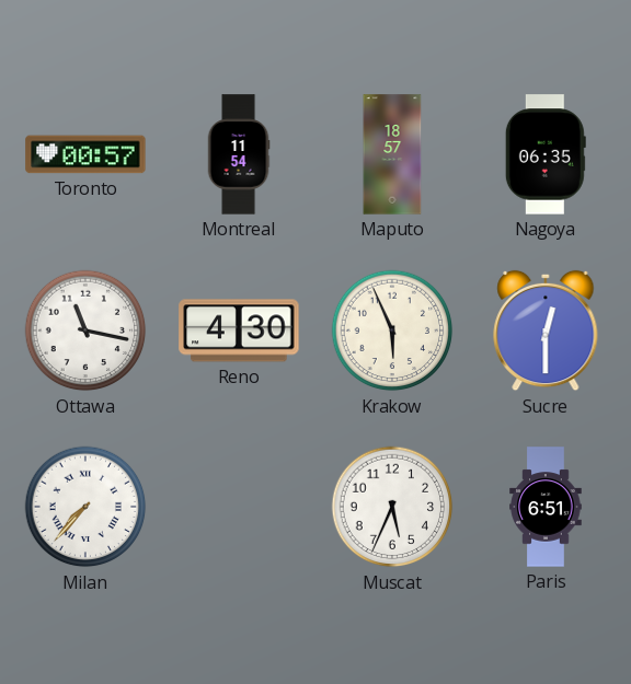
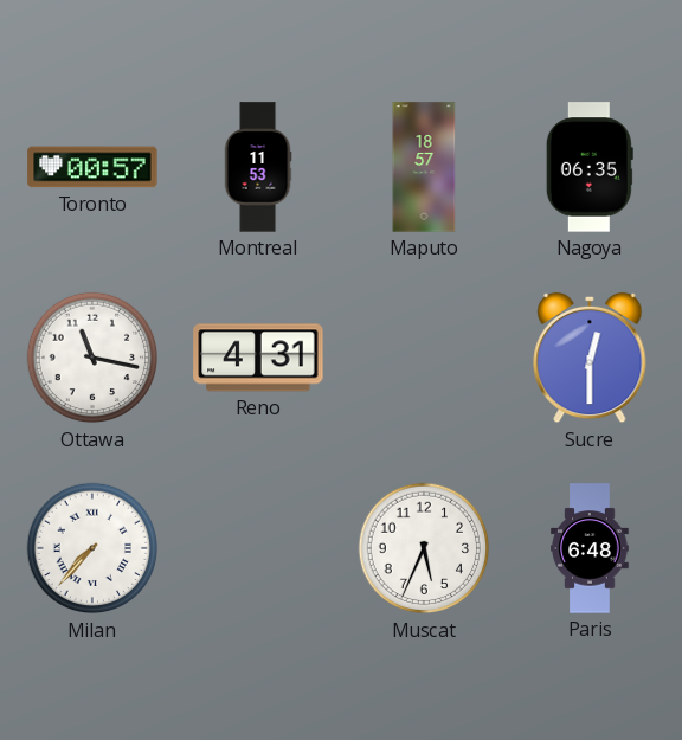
Montreal: 11:54 -> 11:53
Reno: 4:30 -> 4:31
Krakow: 5:56 -> none
Paris: 6:51 -> 6:48
